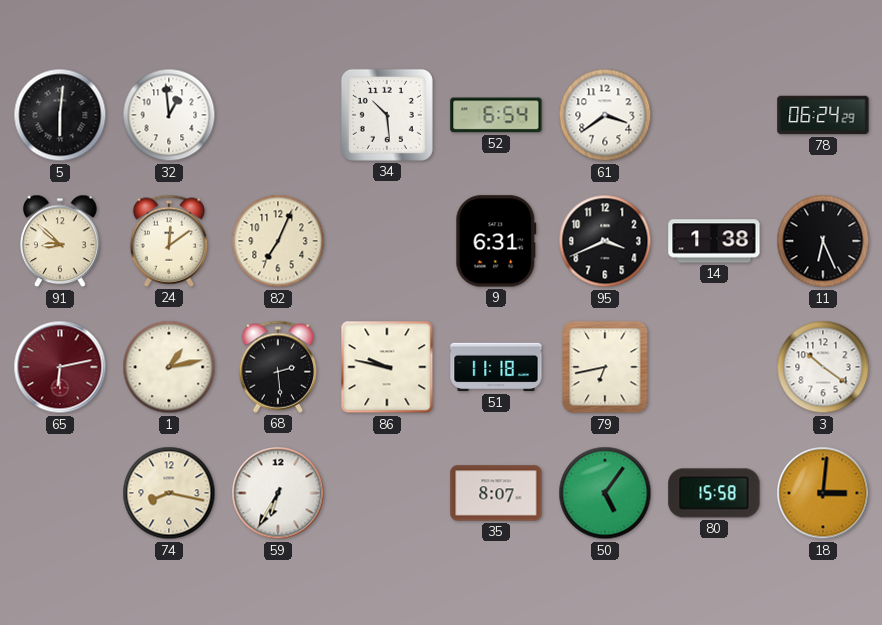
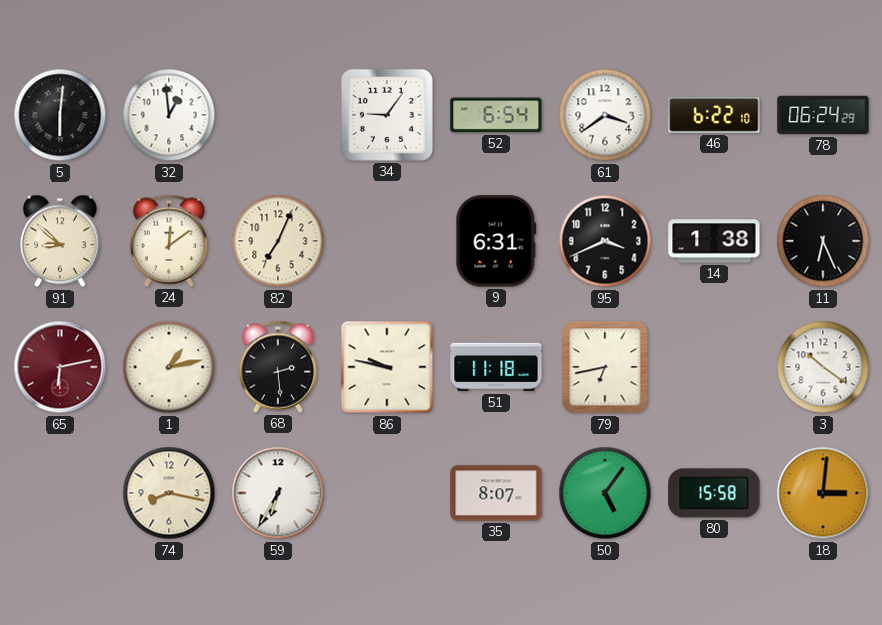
34: 10:29 -> 9:06
46: none -> 6:22
